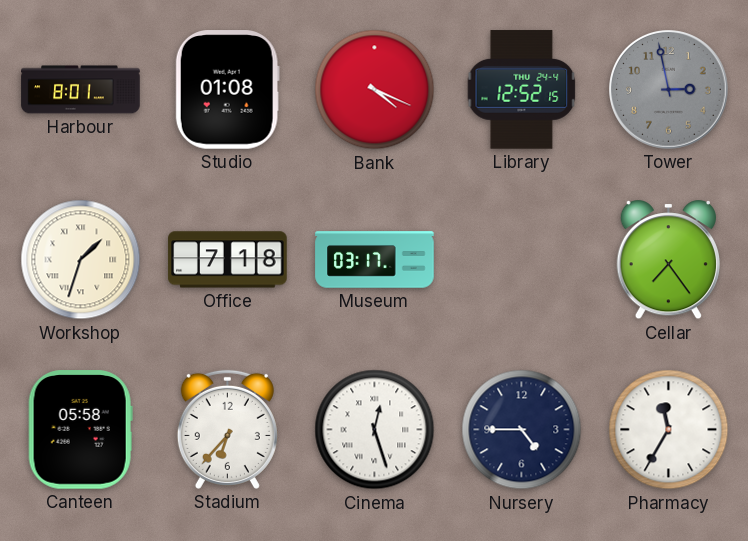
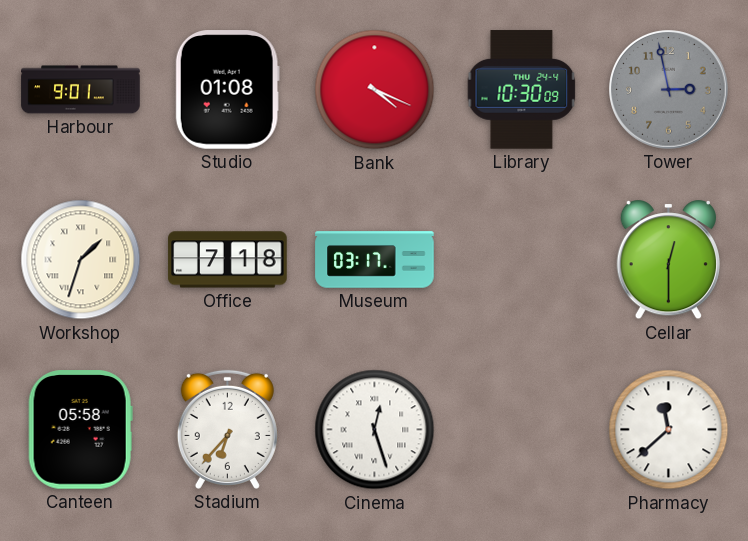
Harbour: 8:01 -> 9:01
Library: 12:52 -> 10:30
Cellar: 7:24 -> 12:30
Nursery: 4:45 -> none
Pharmacy: 11:35 -> 11:38
